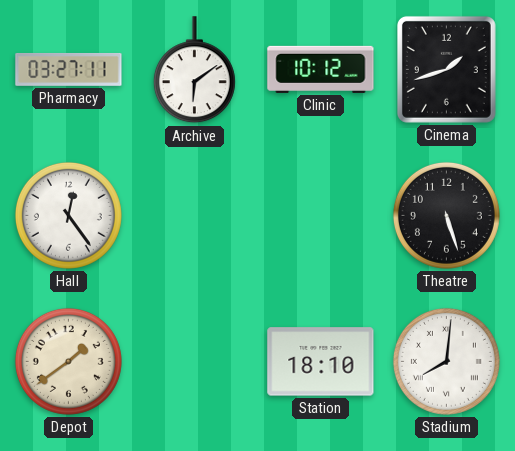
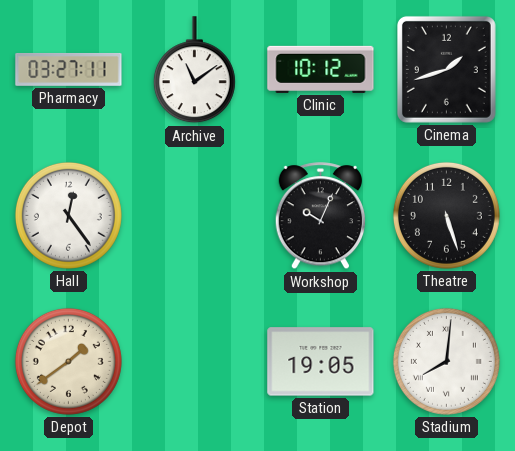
Archive: 6:09 -> 11:09
Workshop: none -> 10:04
Station: 18:10 -> 19:05
